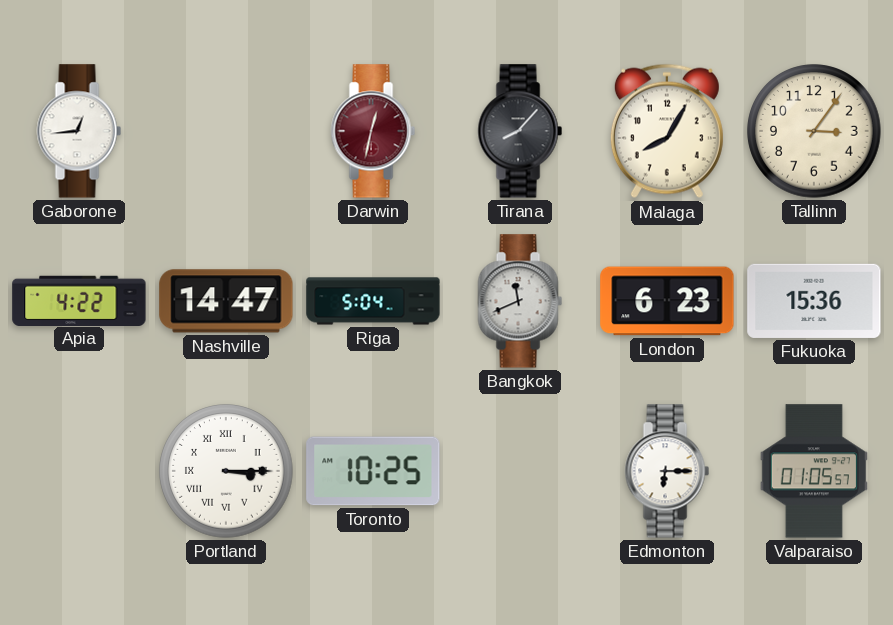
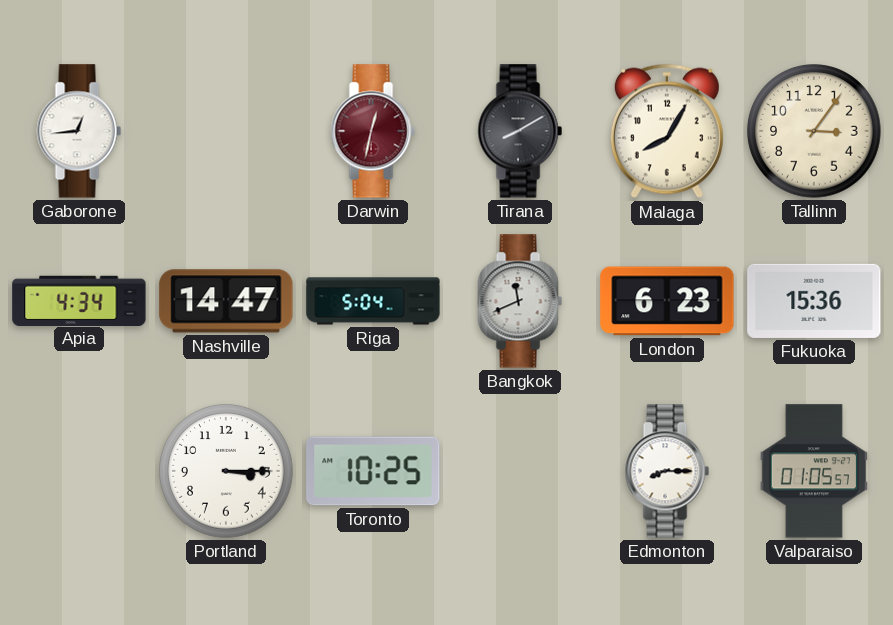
Tirana: 8:07 -> 8:10
Apia: 4:22 -> 4:34
Portland numerals: Roman -> Arabic
Edmonton: 6:15 -> 8:15
